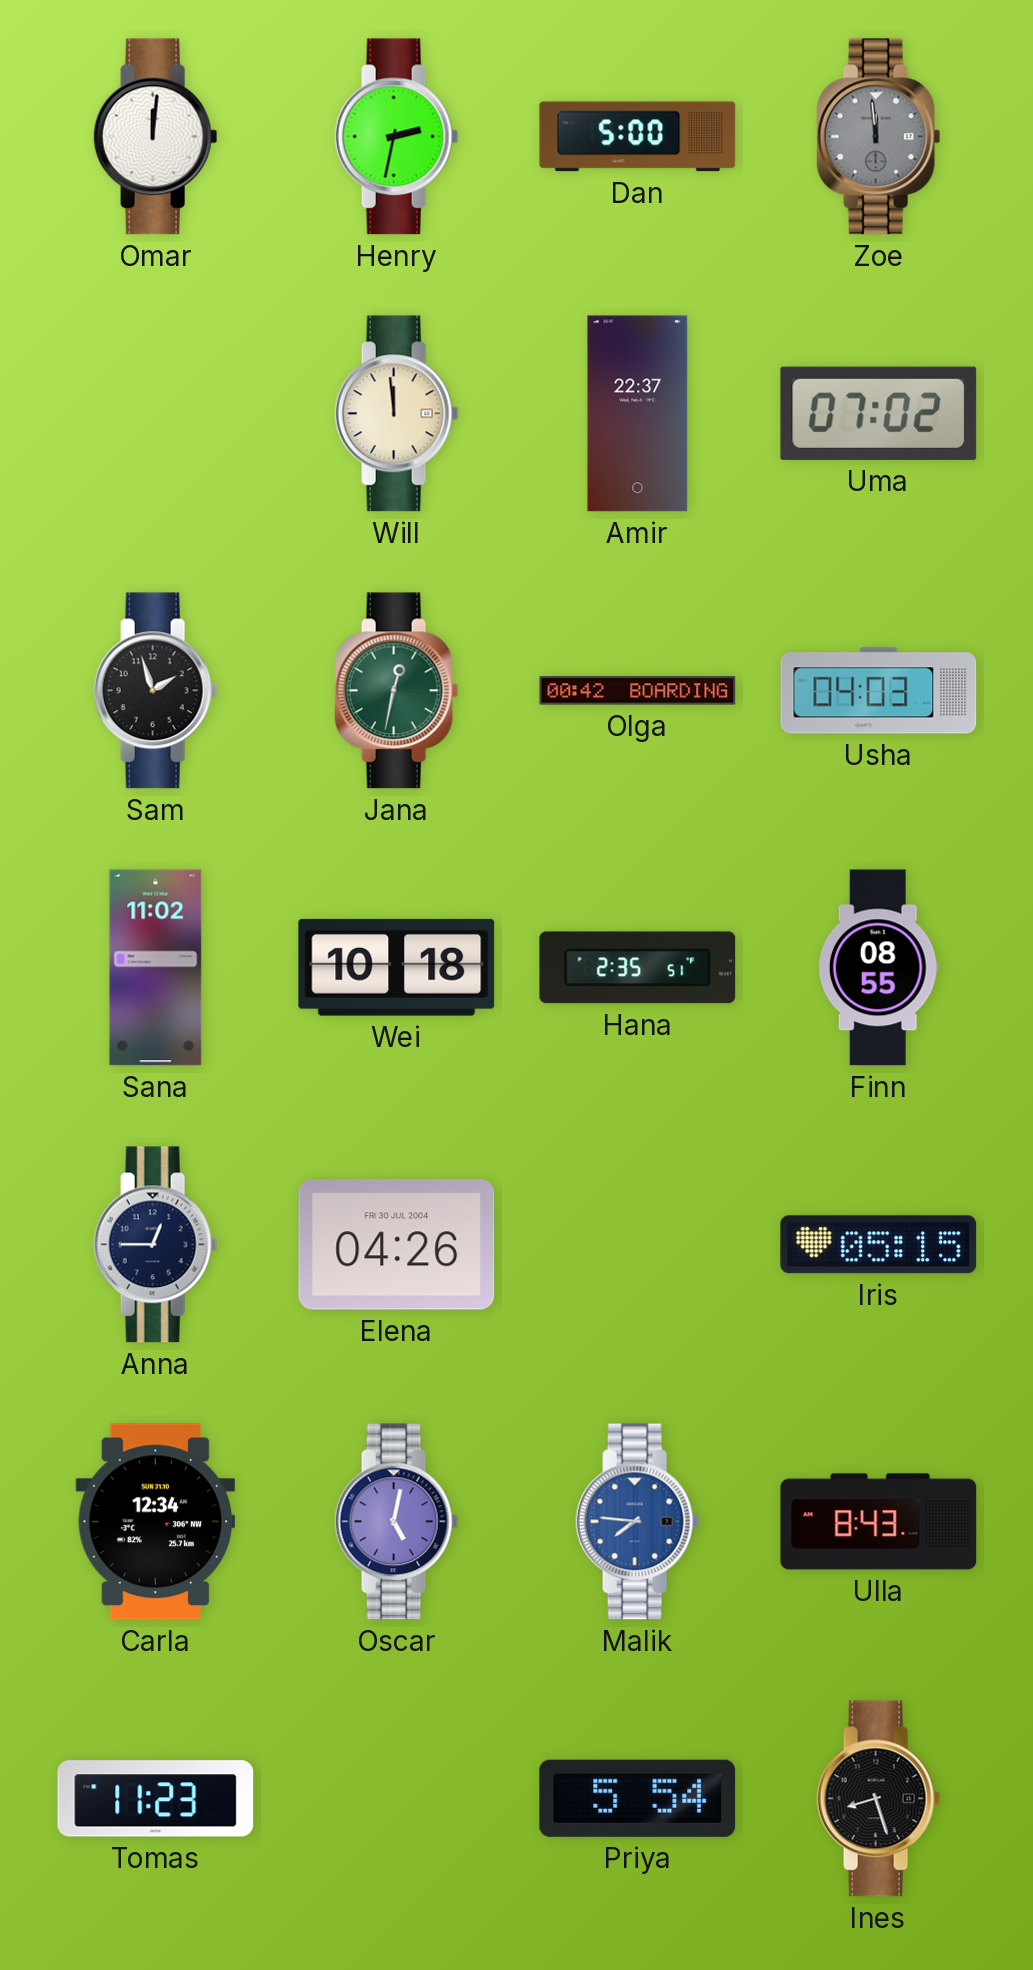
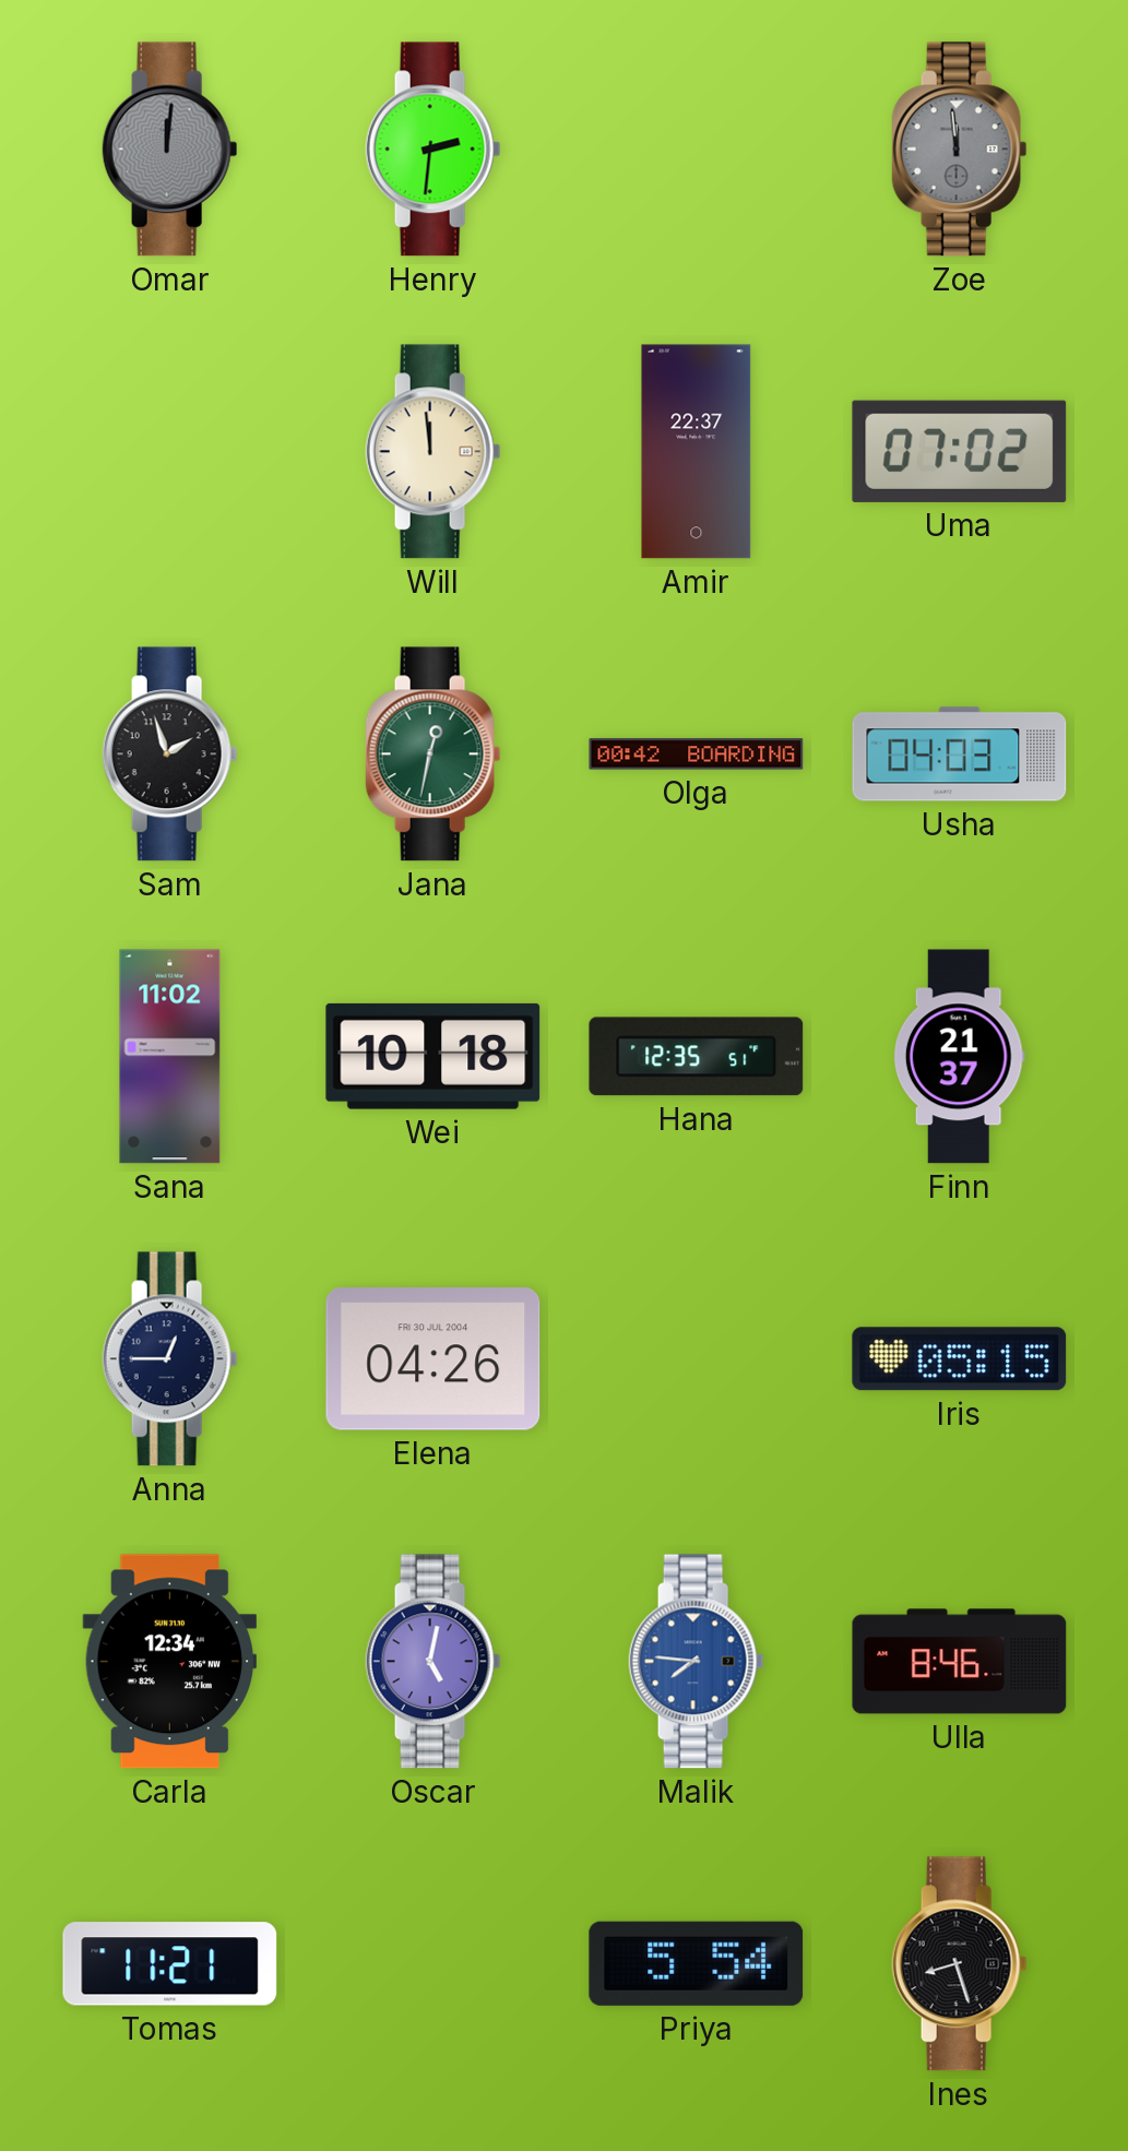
Omar dial: white -> grey
Henry: 2:32 -> 2:31
Dan: 5:00 -> none
Hana: 2:35 -> 12:35
Finn: 08:55 -> 21:37
Ulla: 8:43 -> 8:46
Tomas: 11:23 -> 11:21
